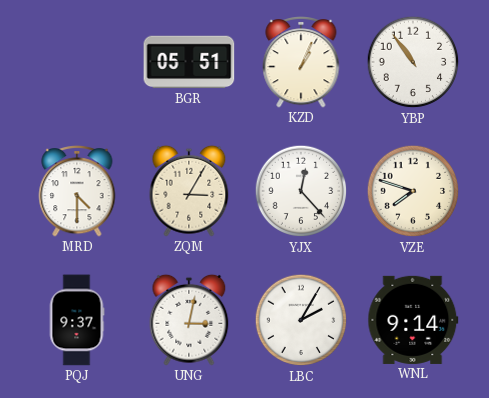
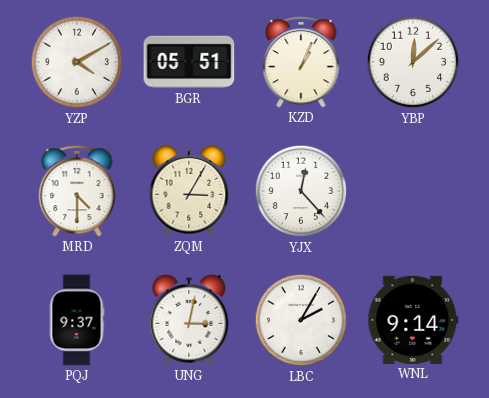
YZP: none -> 4:10
YBP: 10:54 -> 12:08
VZE: 7:48 -> none
